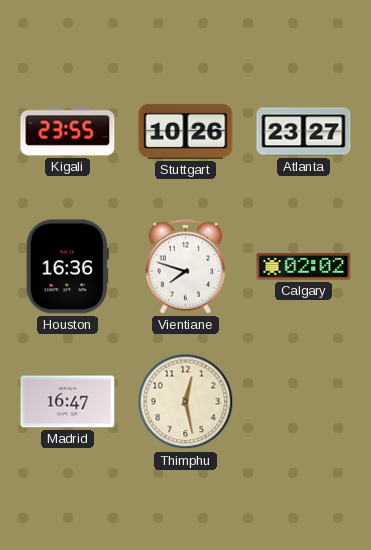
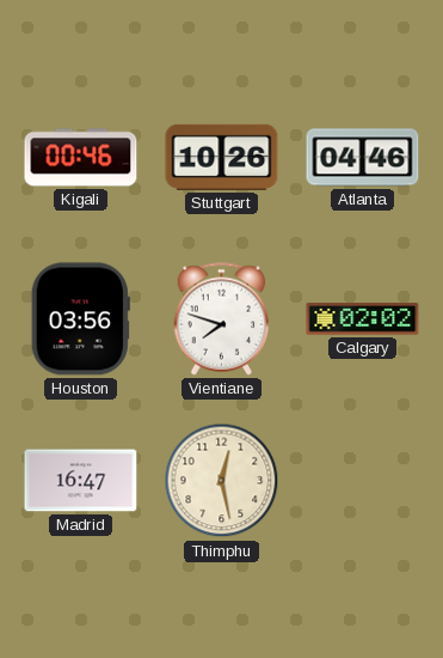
Kigali: 23:55 -> 00:46
Atlanta: 23:27 -> 04:46
Houston: 16:36 -> 03:56
